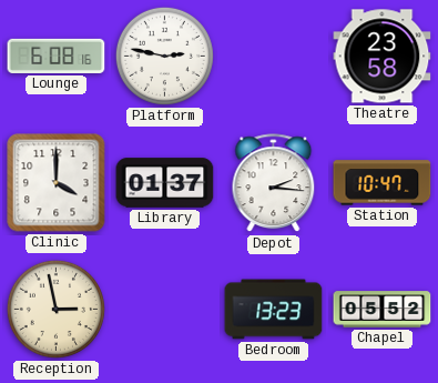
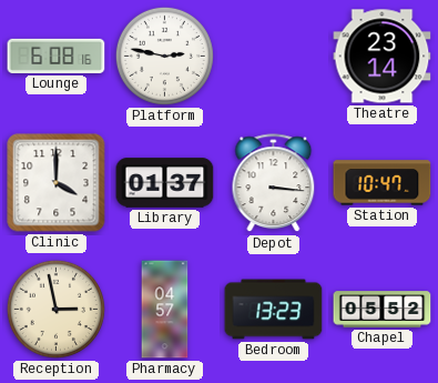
Theatre: 23:58 -> 23:14
Depot: 2:16 -> 3:16
Pharmacy: none -> 04:57
